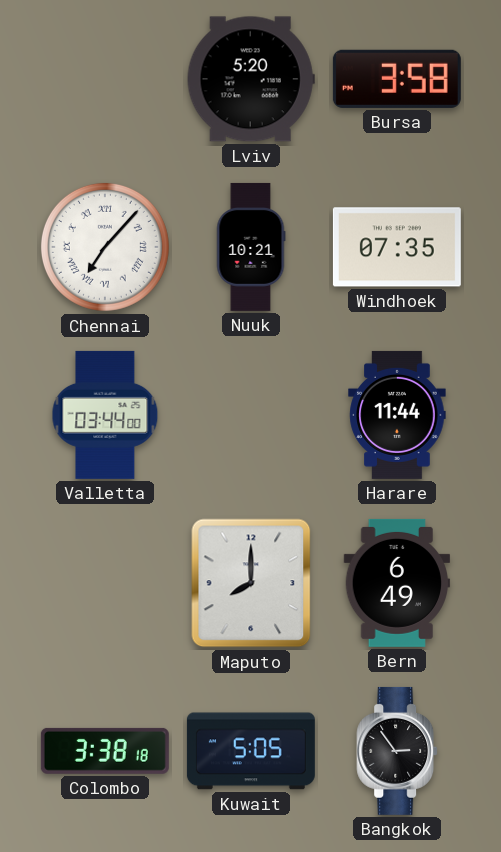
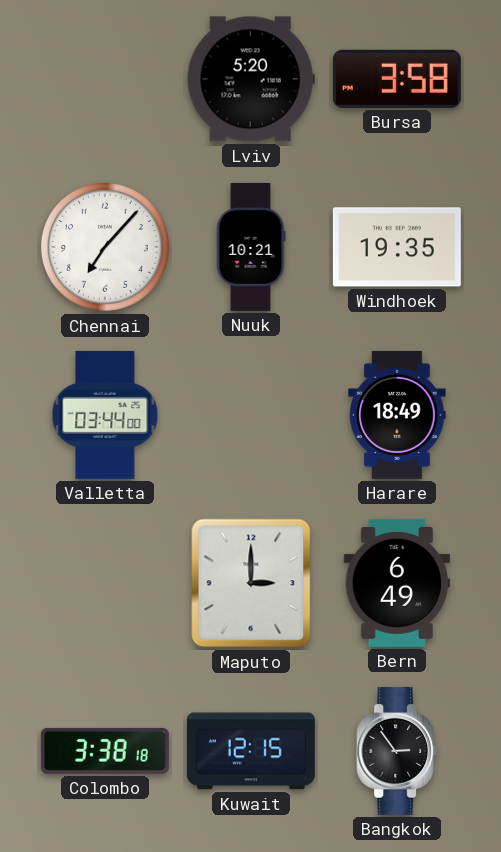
Chennai numerals: Roman -> Arabic
Windhoek: 07:35 -> 19:35
Harare: 11:44 -> 18:49
Maputo: 8:00 -> 3:00
Kuwait: 5:05 -> 12:15
